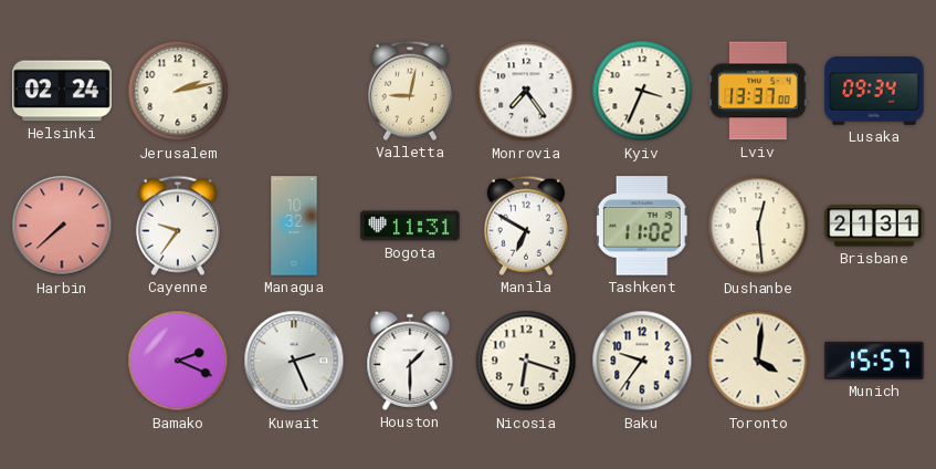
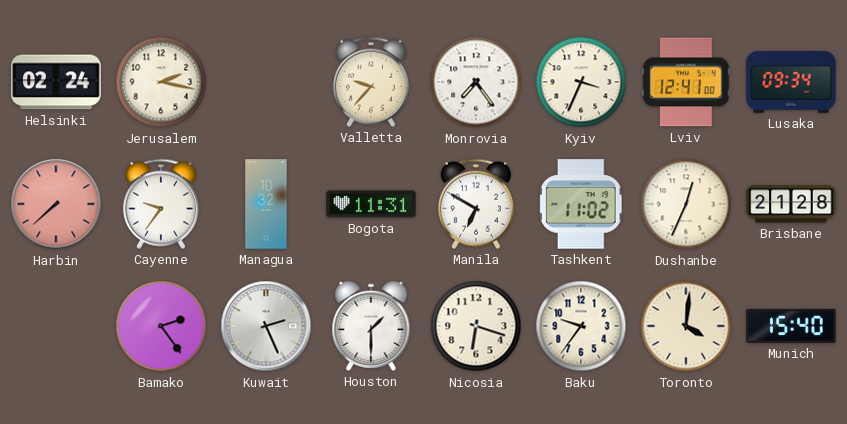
Jerusalem: 2:13 -> 2:17
Valletta: 9:02 -> 9:37
Lviv: 13:37 -> 12:41
Dushanbe: 12:29 -> 12:34
Brisbane: 21:31 -> 21:28
Bamako: 2:19 -> 2:24
Munich: 15:57 -> 15:40
